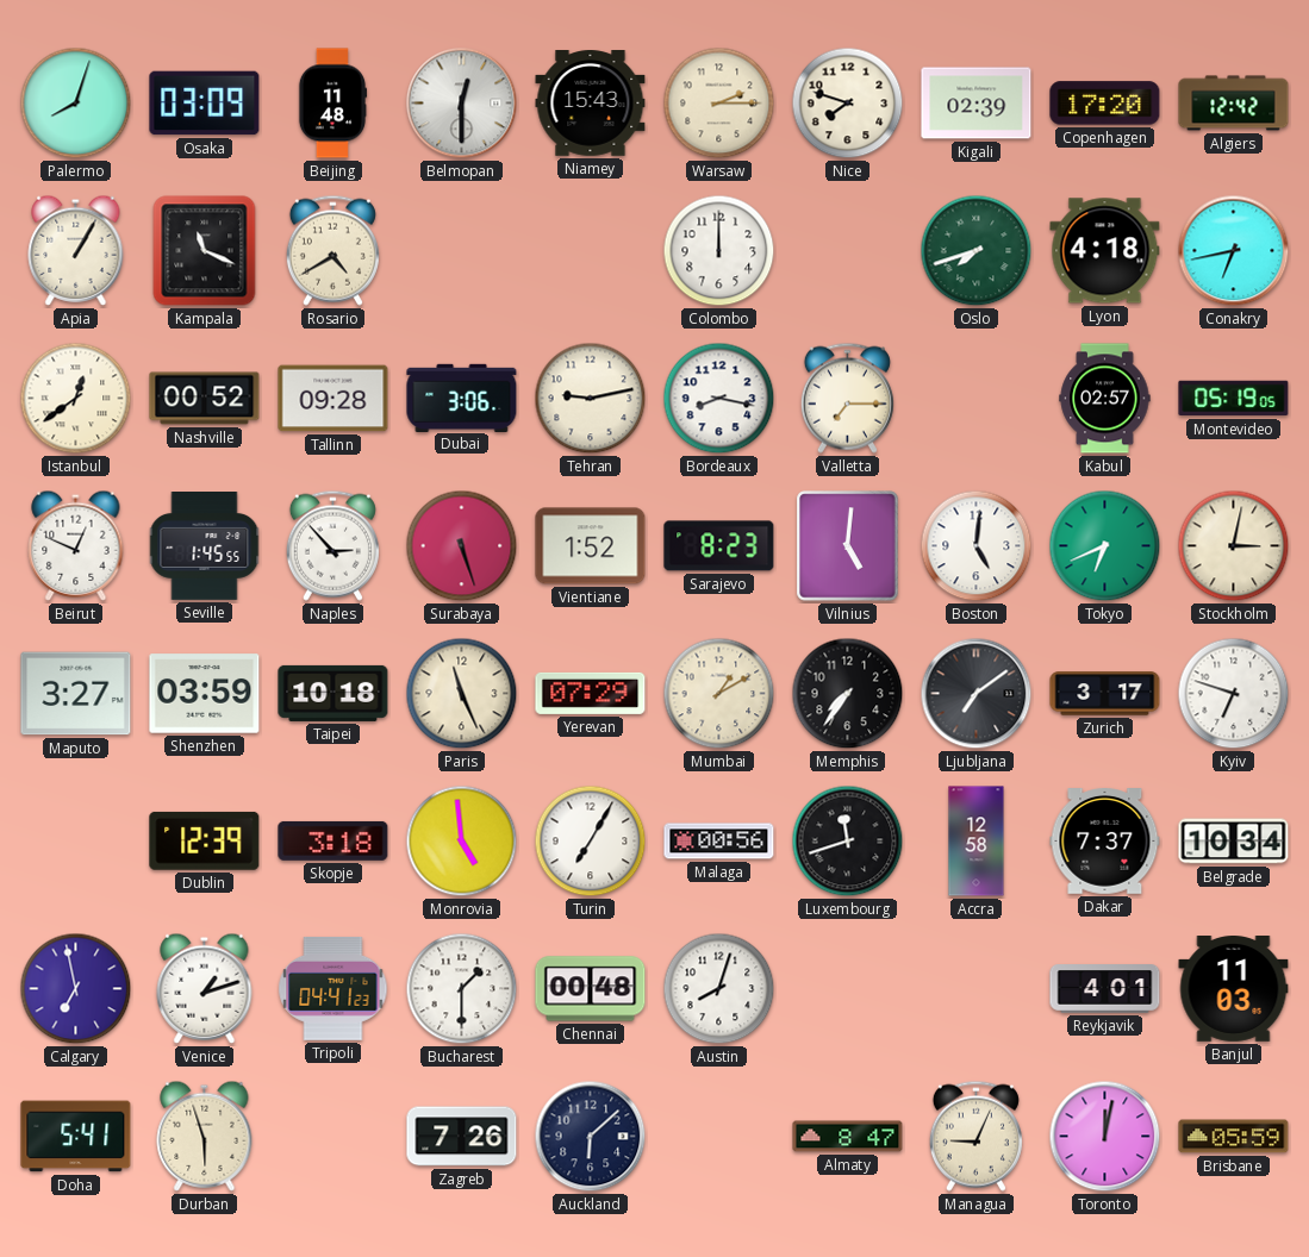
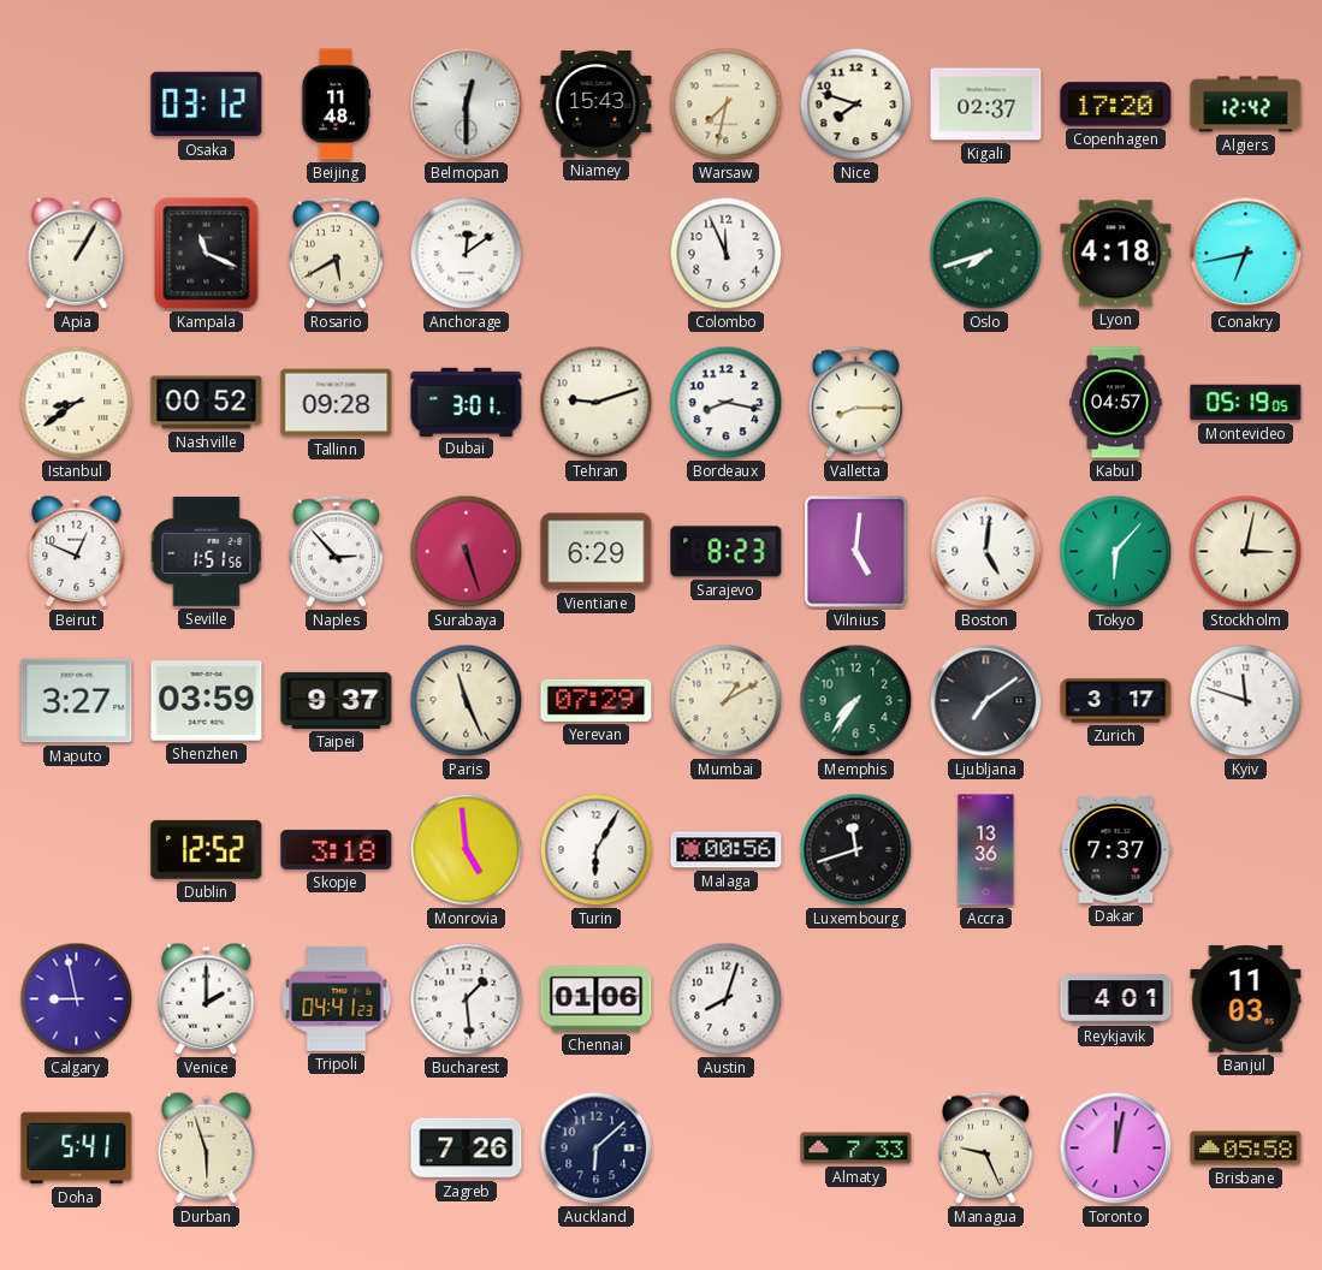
Palermo: 8:03 -> none
Osaka: 03:09 -> 03:12
Warsaw: 2:15 -> 7:32
Kigali: 02:39 -> 02:37
Rosario: 4:40 -> 5:40
Anchorage: none -> 12:09
Colombo: 12:00 -> 11:56
Istanbul: 12:39 -> 8:39
Dubai: 3:06 -> 3:01
Tehran: 9:13 -> 9:12
Valletta: 7:15 -> 8:15
Kabul: 02:57 -> 04:57
Seville: 1:45 -> 1:51
Vientiane: 1:52 -> 6:29
Tokyo: 6:41 -> 6:07
Taipei: 10:18 -> 9:37
Memphis dial: black -> green
Kyiv: 6:48 -> 11:48
Dublin: 12:39 -> 12:52
Turin: 7:05 -> 6:05
Accra: 12:58 -> 13:36
Belgrade: 10:34 -> none
Calgary: 6:58 -> 8:58
Venice: 1:12 -> 2:00
Bucharest: 1:30 -> 1:29
Chennai: 00:48 -> 01:06
Almaty: 8:47 -> 7:33
Managua: 9:04 -> 9:26
Brisbane: 05:59 -> 05:58
